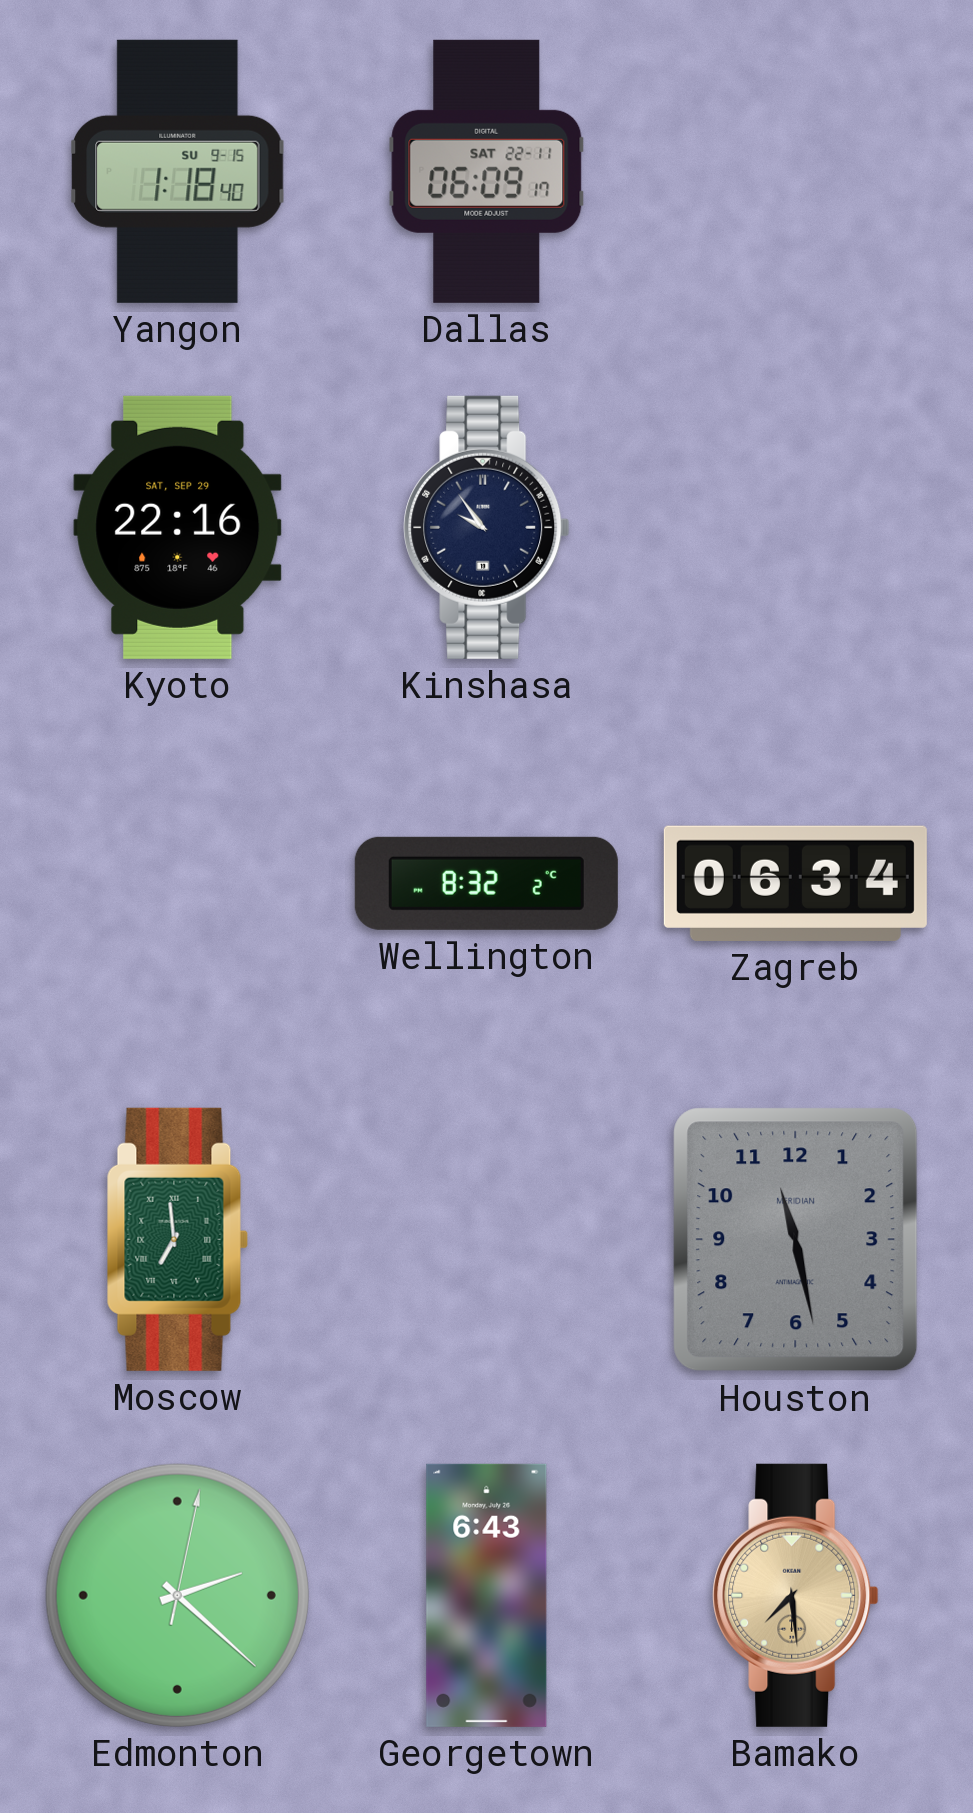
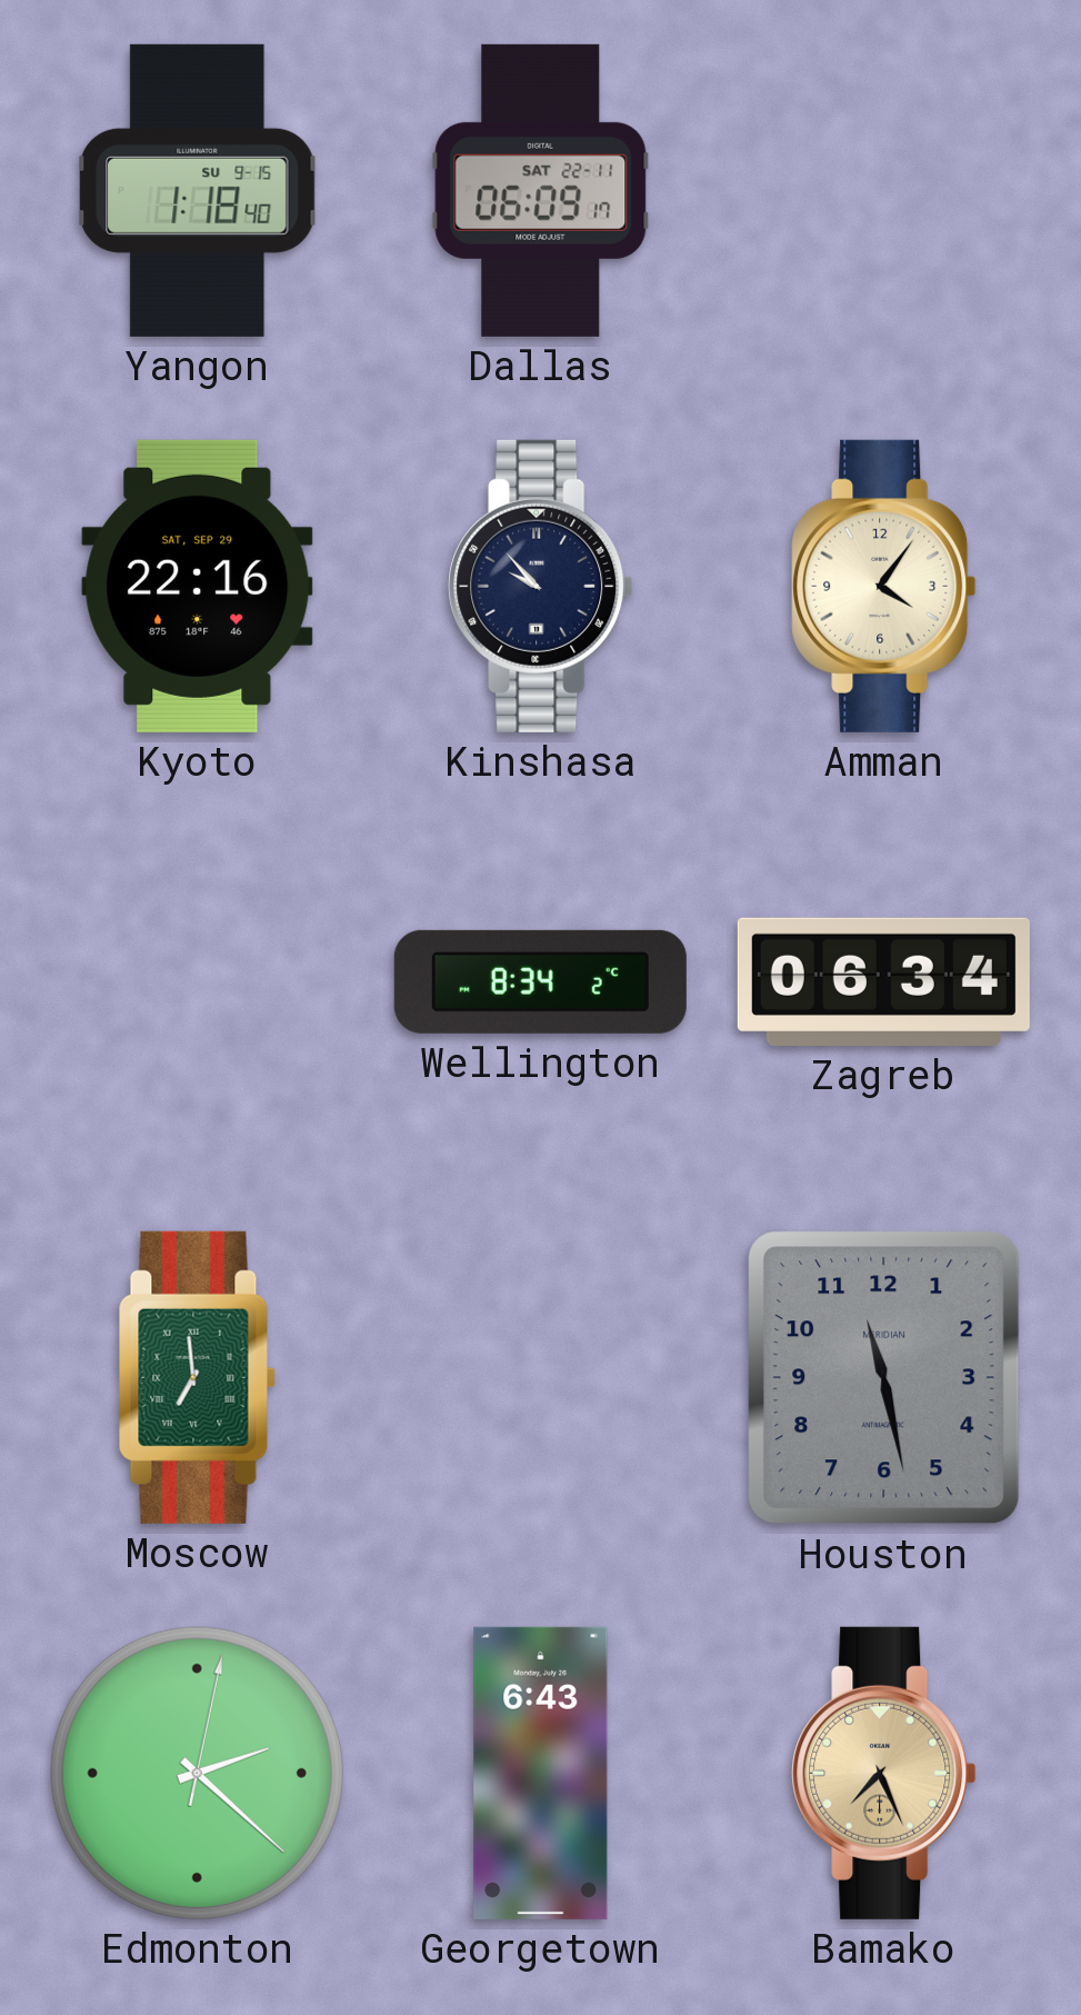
Kinshasa: 9:54 -> 9:53
Amman: none -> 4:06
Wellington: 8:32 -> 8:34
Bamako: 7:29 -> 7:26
